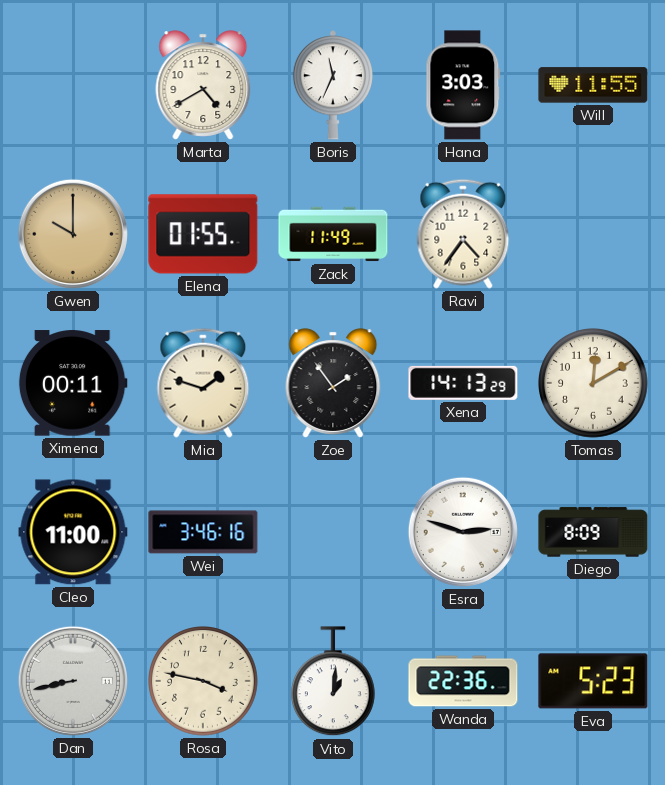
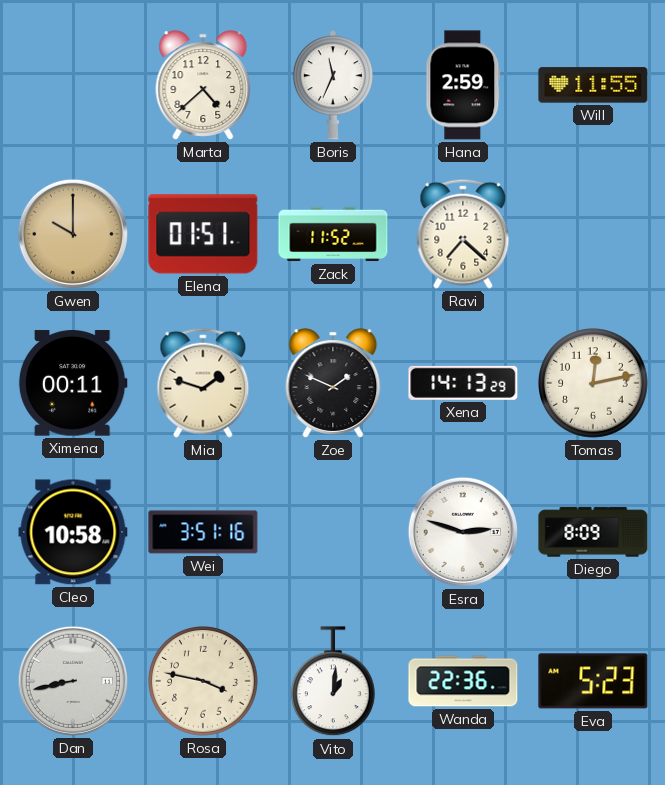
Marta: 4:40 -> 4:38
Hana: 3:03 -> 2:59
Elena: 01:55 -> 01:51
Zack: 11:49 -> 11:52
Ravi: 4:36 -> 7:22
Zoe: 1:54 -> 1:49
Tomas: 12:10 -> 12:13
Cleo: 11:00 -> 10:58
Wei: 3:46 -> 3:51
